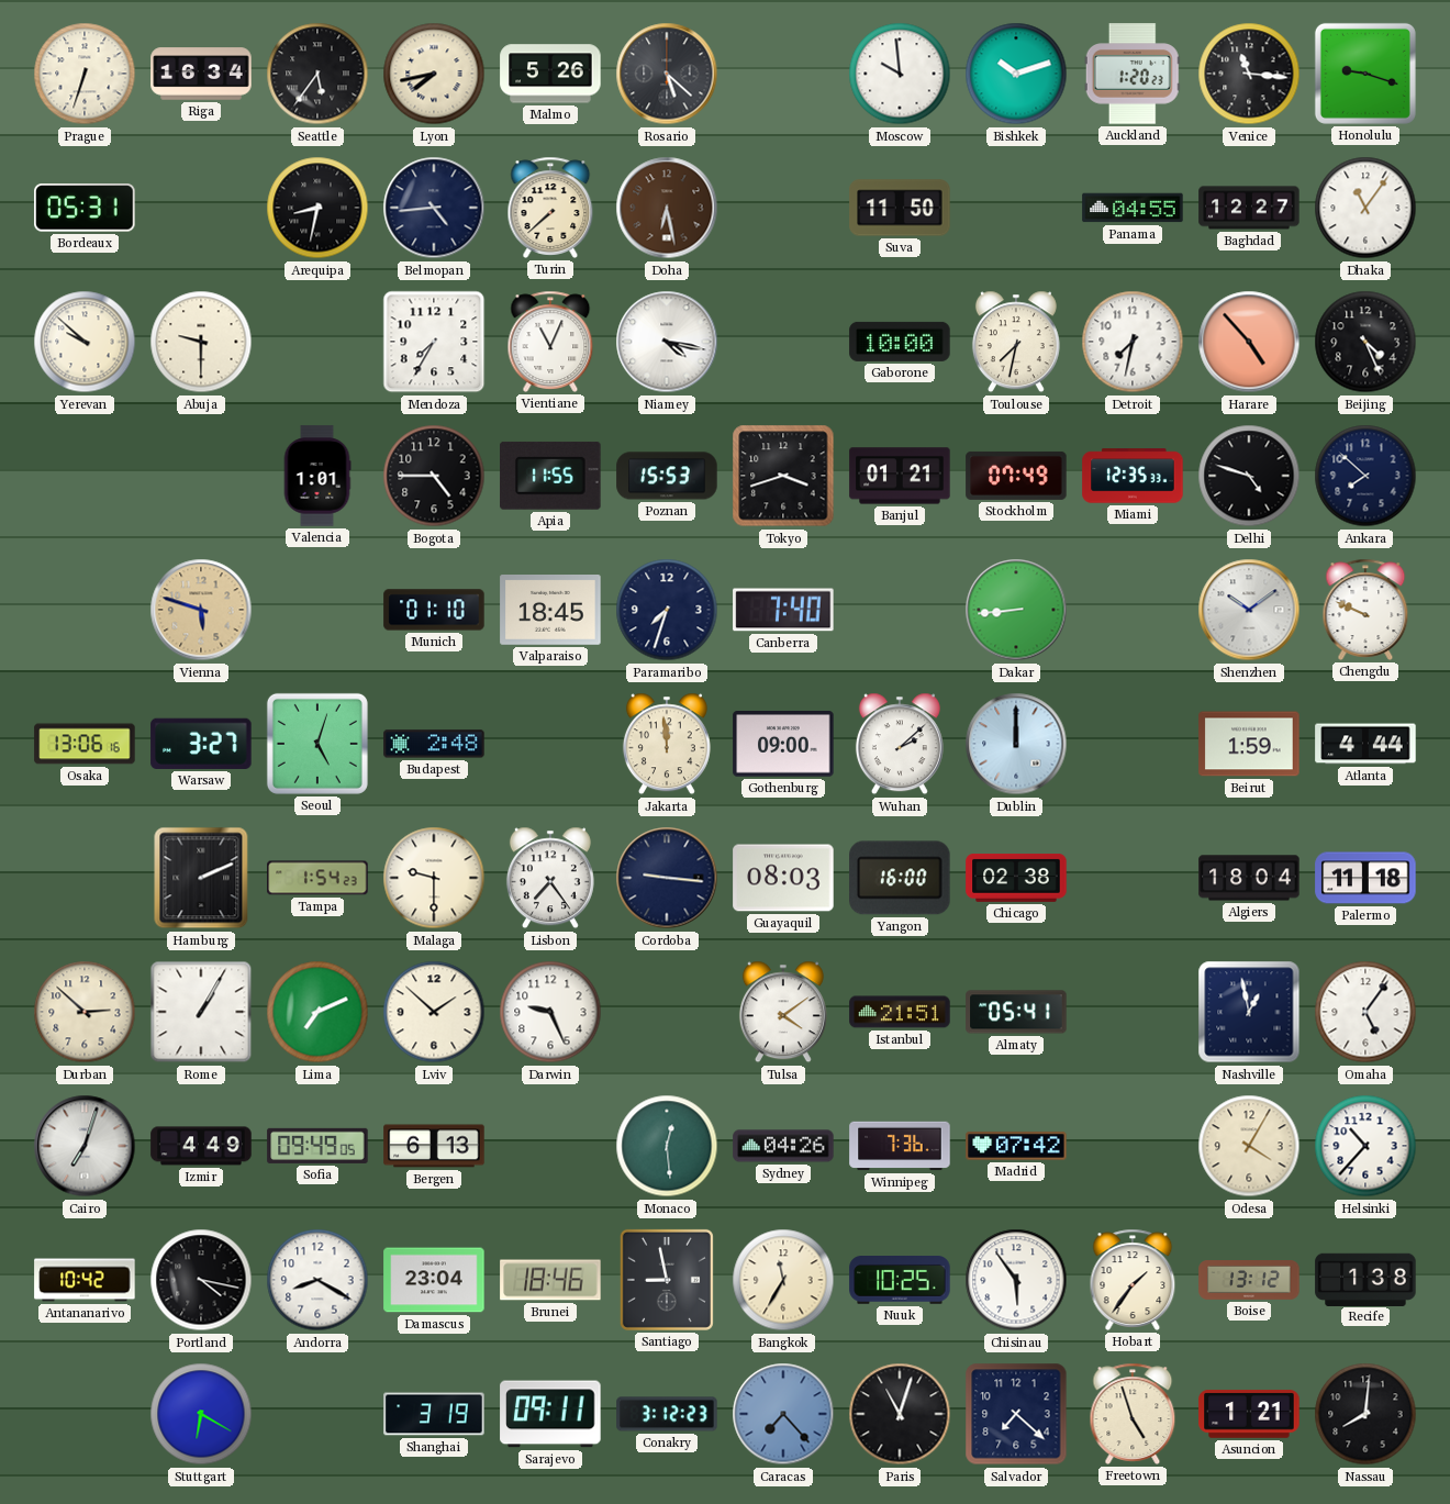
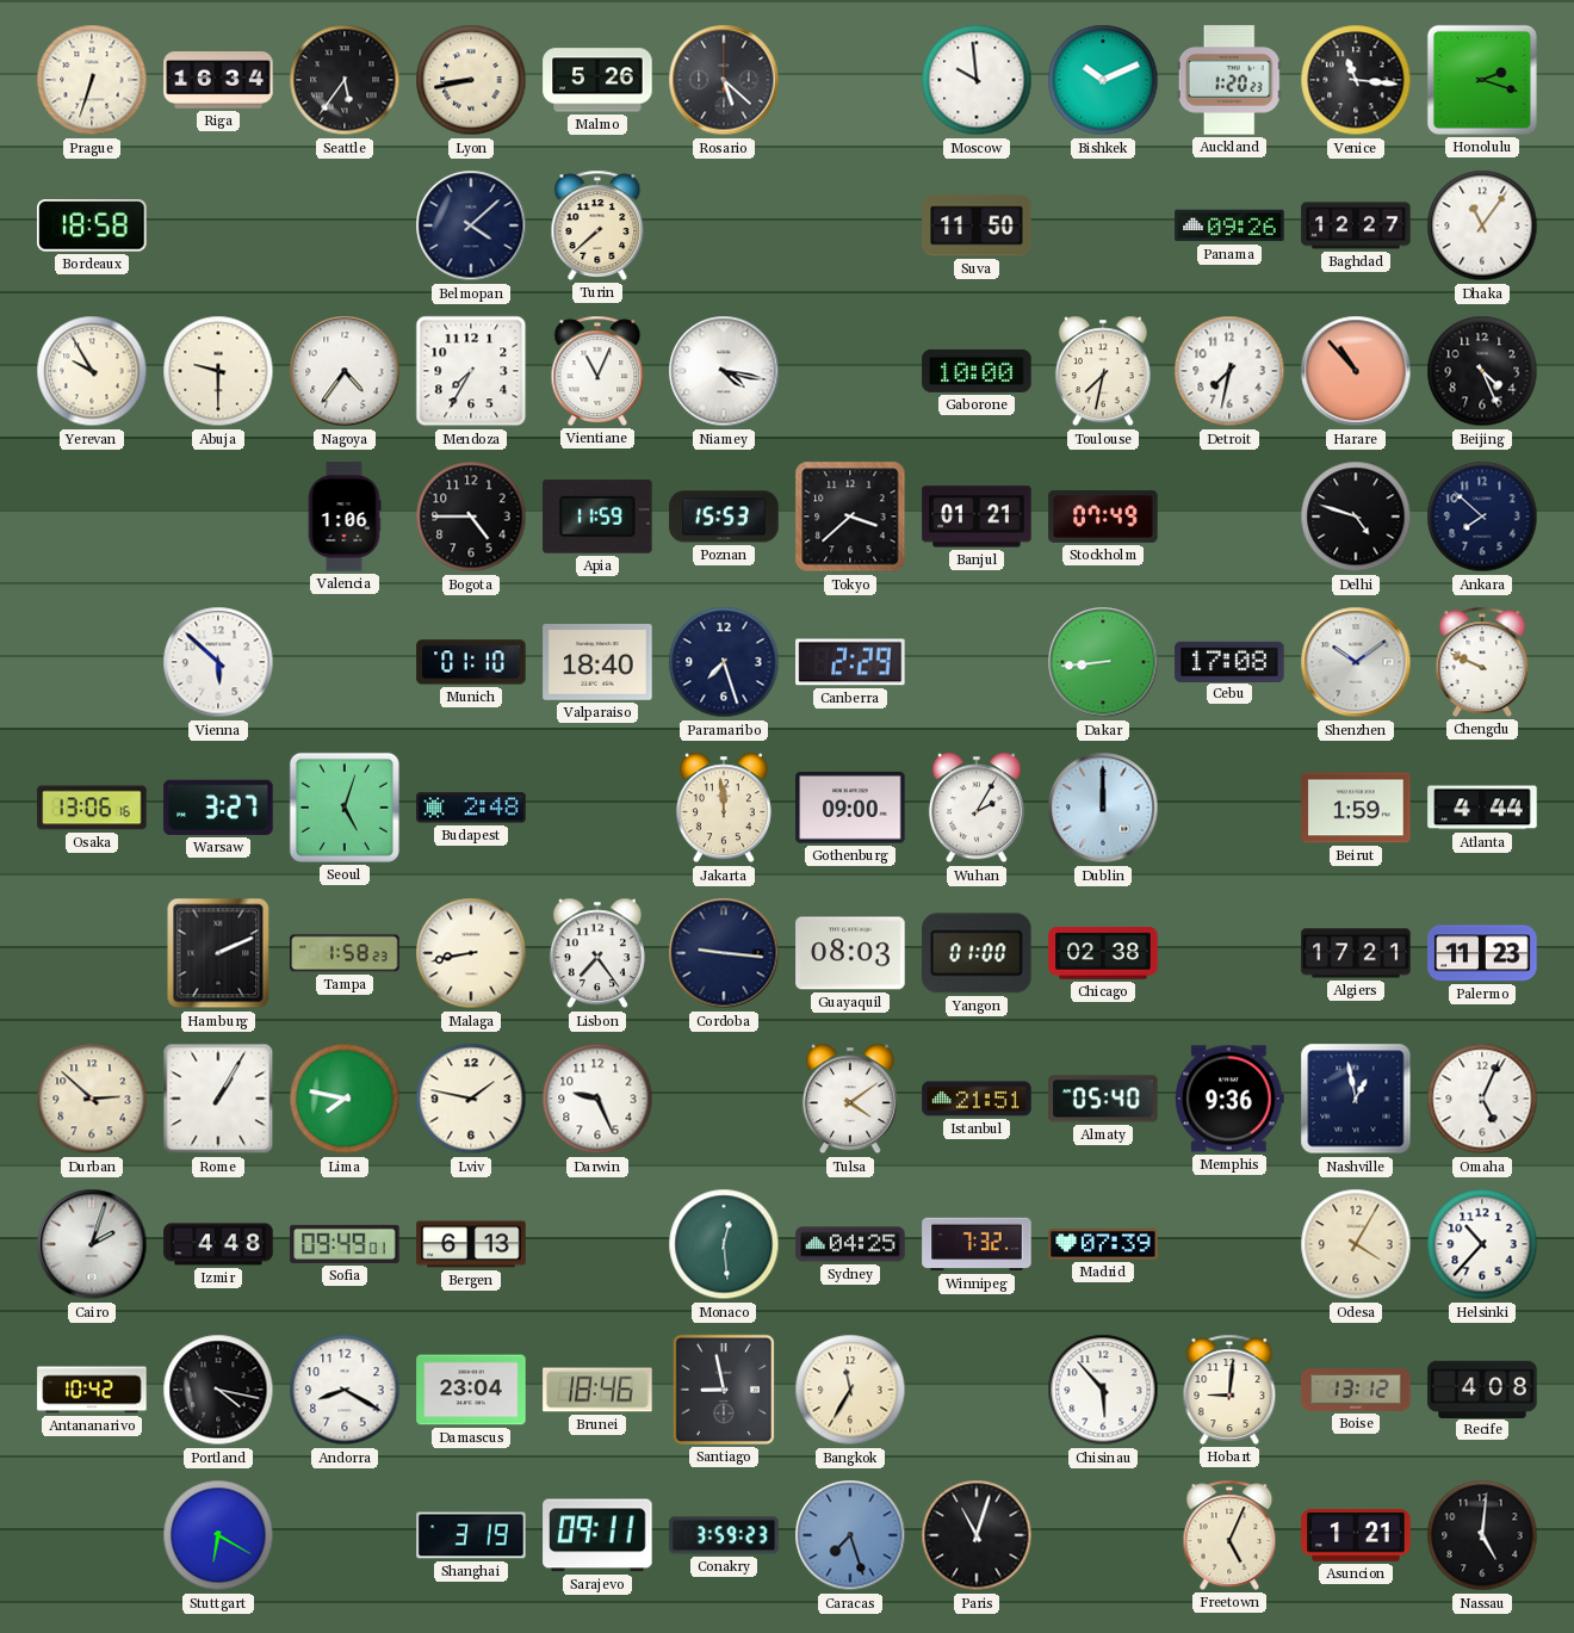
Lyon: 7:43 -> 8:43
Bishkek: 10:12 -> 10:11
Honolulu: 9:18 -> 2:18
Bordeaux: 05:31 -> 18:58
Arequipa: 8:32 -> none
Belmopan: 4:44 -> 4:08
Doha: 6:28 -> none
Panama: 04:55 -> 09:26
Yerevan: 9:52 -> 9:55
Nagoya: none -> 4:36
Harare: 4:53 -> 10:53
Valencia: 1:01 -> 1:06
Apia: 11:55 -> 11:59
Tokyo: 3:42 -> 3:38
Miami: 12:35 -> none
Vienna: 5:48 -> 5:52
Vienna dial: champagne -> white
Valparaiso: 18:45 -> 18:40
Paramaribo: 7:33 -> 7:27
Canberra: 7:40 -> 2:29
Cebu: none -> 17:08
Wuhan: 2:08 -> 2:05
Tampa: 1:54 -> 1:58
Malaga: 9:30 -> 8:43
Yangon: 16:00 -> 01:00
Algiers: 18:04 -> 17:21
Palermo: 11:18 -> 11:23
Lima: 7:11 -> 7:47
Lviv: 1:52 -> 1:47
Almaty: 05:41 -> 05:40
Memphis: none -> 9:36
Omaha: 5:06 -> 5:04
Cairo: 7:03 -> 2:03
Izmir: 4:49 -> 4:48
Sofia: 09:49:05 -> 09:49:01
Sydney: 04:26 -> 04:25
Winnipeg: 7:36 -> 7:32
Madrid: 07:42 -> 07:39
Nuuk: 10:25 -> none
Chisinau: 5:54 -> 5:53
Hobart: 1:36 -> 9:01
Recife: 1:38 -> 4:08
Conakry: 3:12 -> 3:59
Caracas: 7:23 -> 7:27
Salvador: 7:22 -> none
Freetown: 4:57 -> 5:04
Nassau: 8:01 -> 5:01
